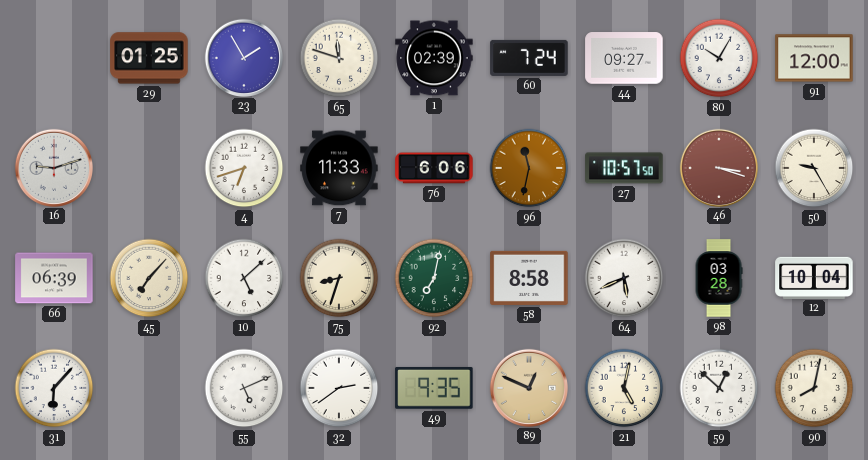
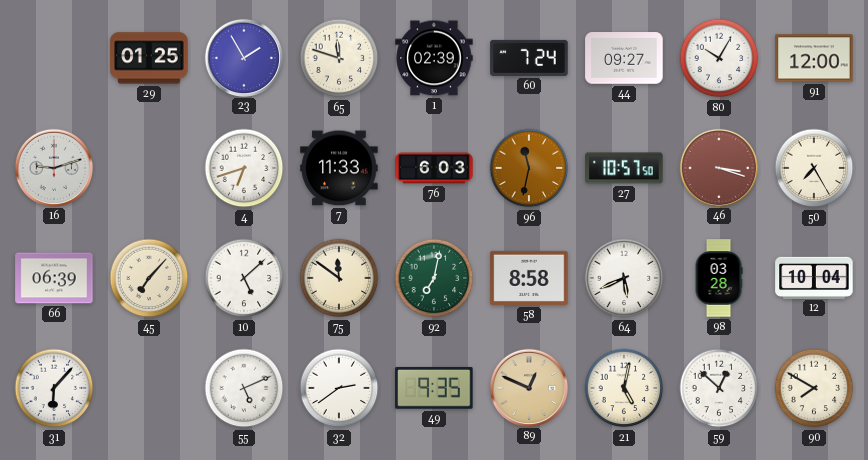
76: 6:06 -> 6:03
50: 9:25 -> 7:25
75: 8:33 -> 11:51
90: 8:02 -> 7:50
